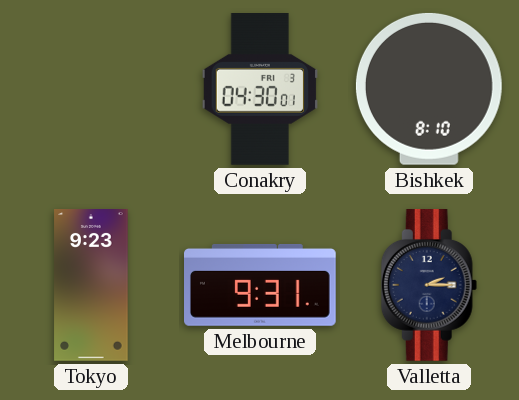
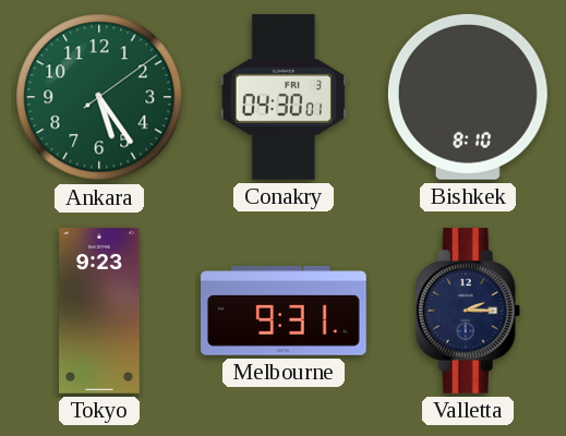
Ankara: none -> 5:24
